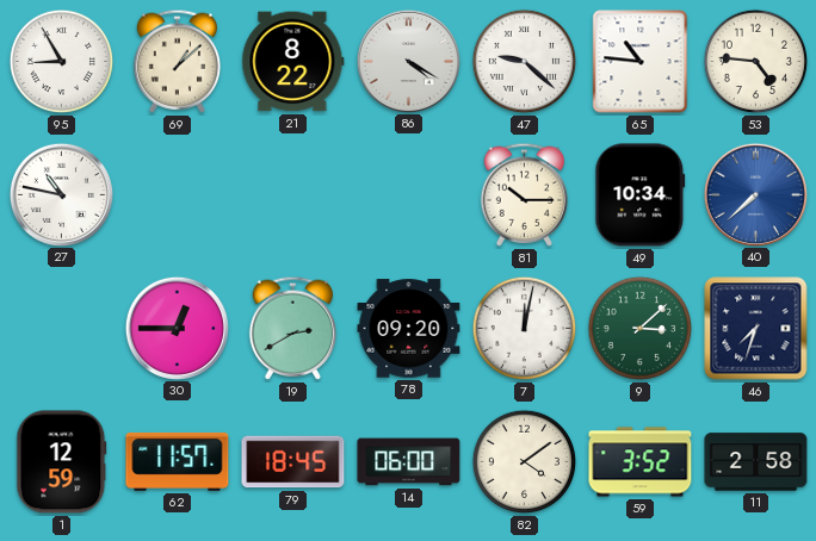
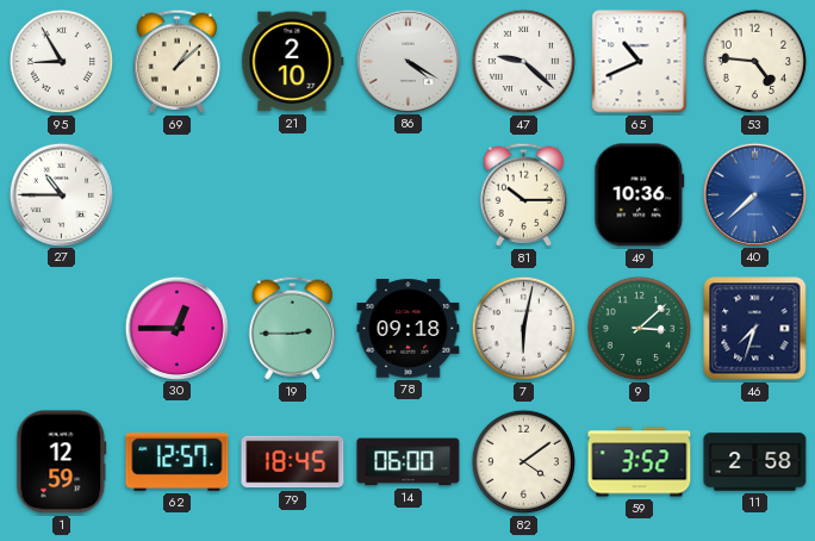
21: 8:22 -> 2:10
65: 10:46 -> 10:41
27: 10:47 -> 10:45
49: 10:34 -> 10:36
19: 2:40 -> 2:45
78: 09:20 -> 09:18
7: 12:02 -> 6:02
62: 11:57 -> 12:57
